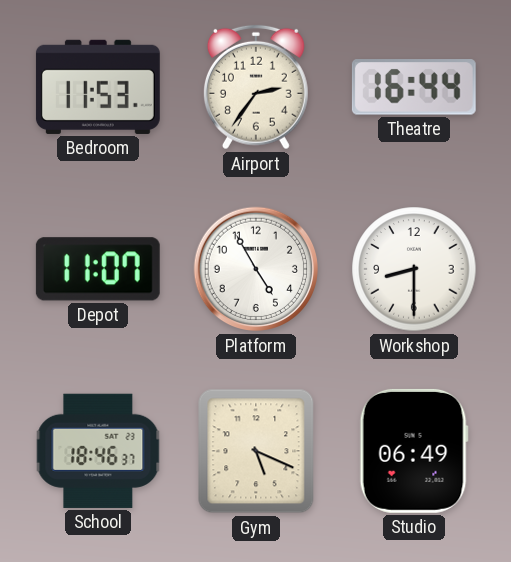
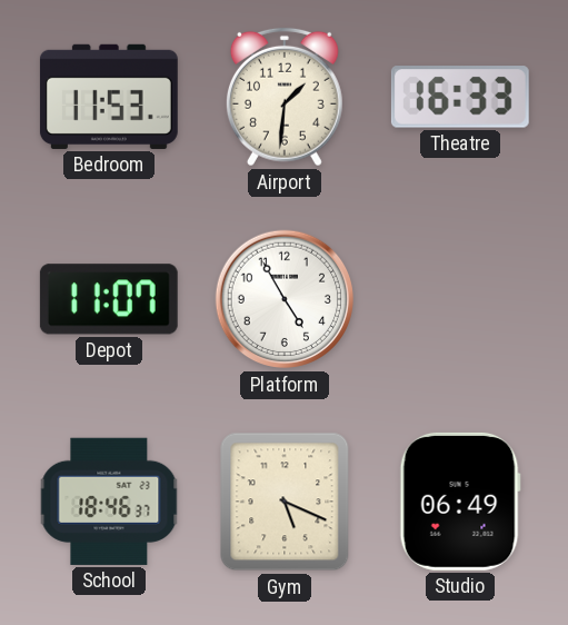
Airport: 2:36 -> 1:31
Theatre: 16:44 -> 16:33
Workshop: 8:30 -> none
